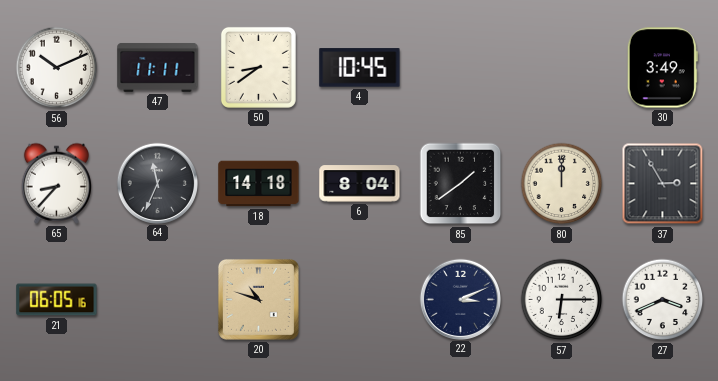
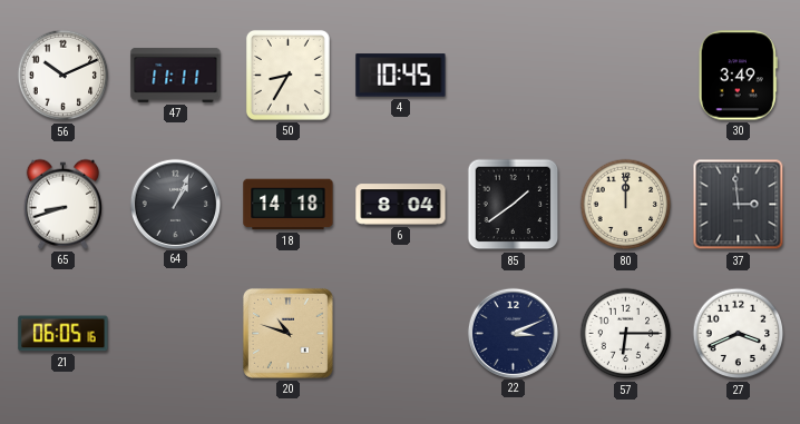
50: 8:39 -> 8:35
65: 8:37 -> 8:42
64: 11:34 -> 1:04
37: 2:55 -> 2:59
